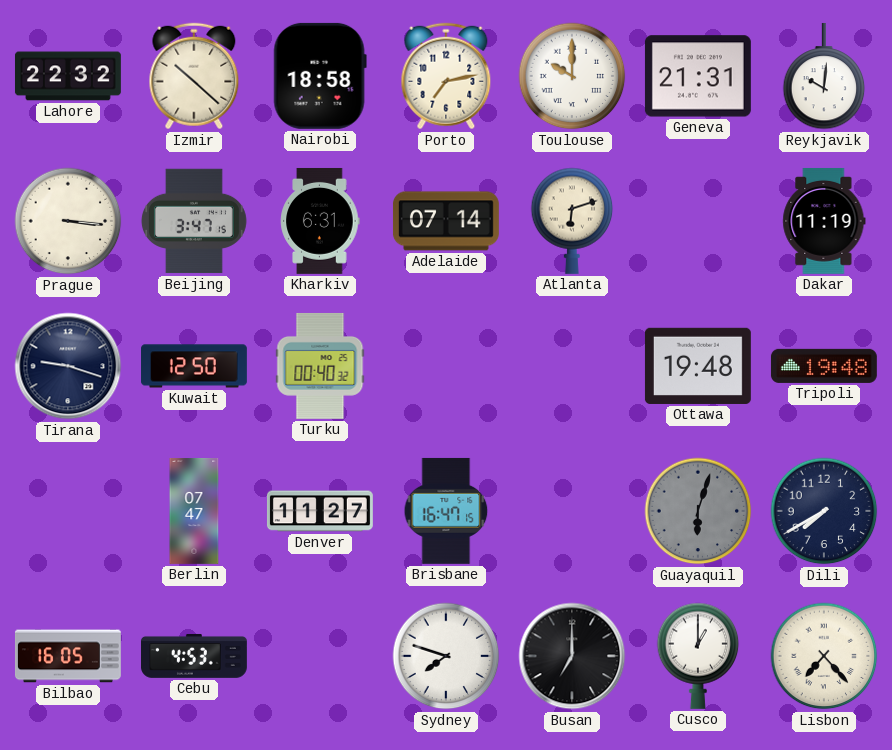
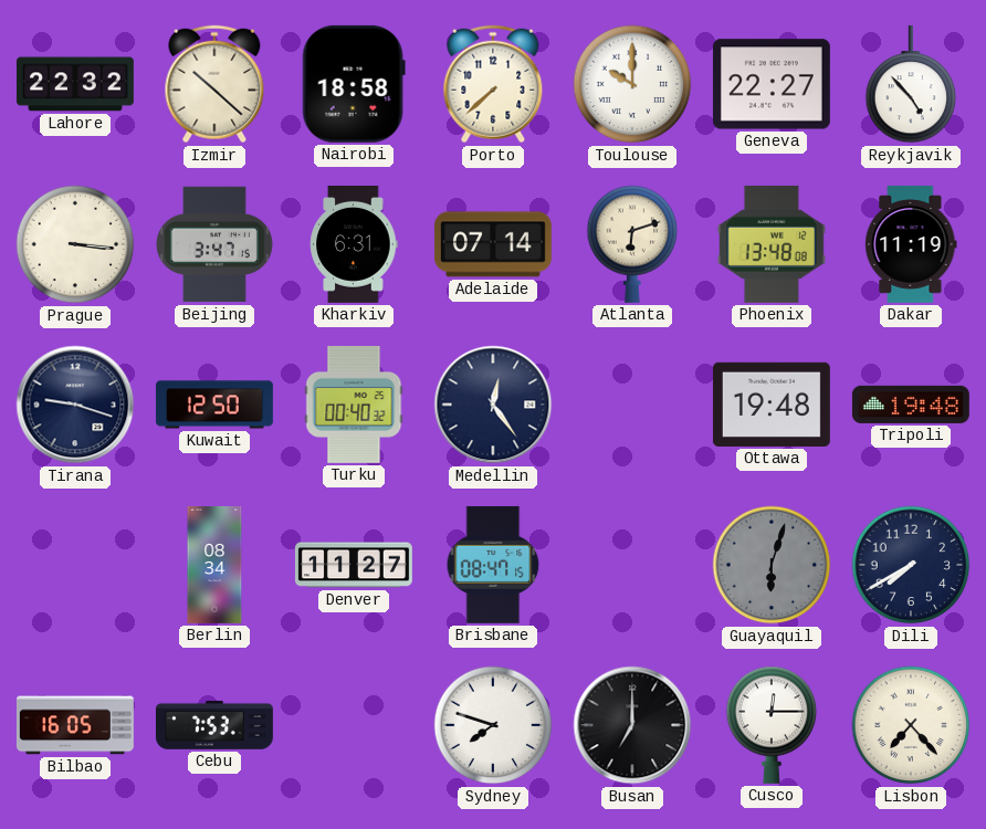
Porto: 7:13 -> 7:38
Geneva: 21:31 -> 22:27
Reykjavik: 10:01 -> 4:53
Phoenix: none -> 13:48
Medellin: none -> 12:24
Berlin: 07:47 -> 08:34
Brisbane: 16:47 -> 08:47
Cebu: 4:53 -> 7:53
Cusco: 1:00 -> 12:15
